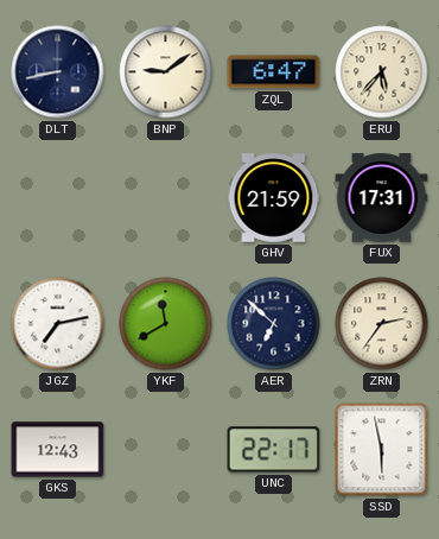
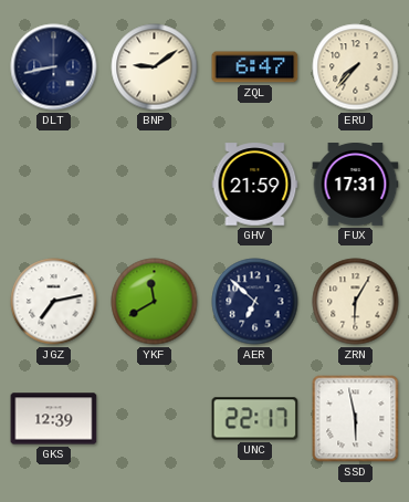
ERU: 5:37 -> 7:37
ZRN: 2:36 -> 6:05
GKS: 12:43 -> 12:39
